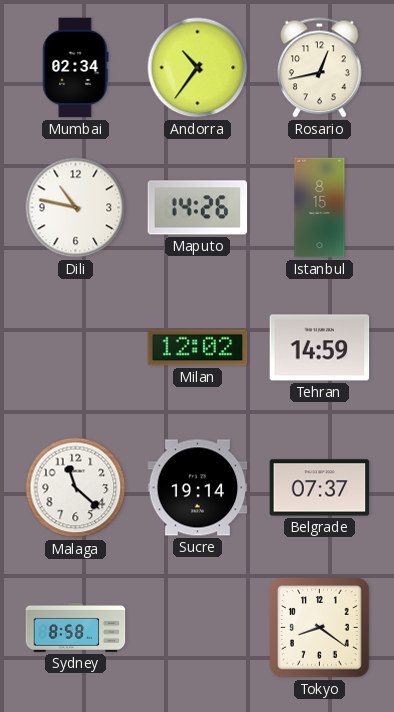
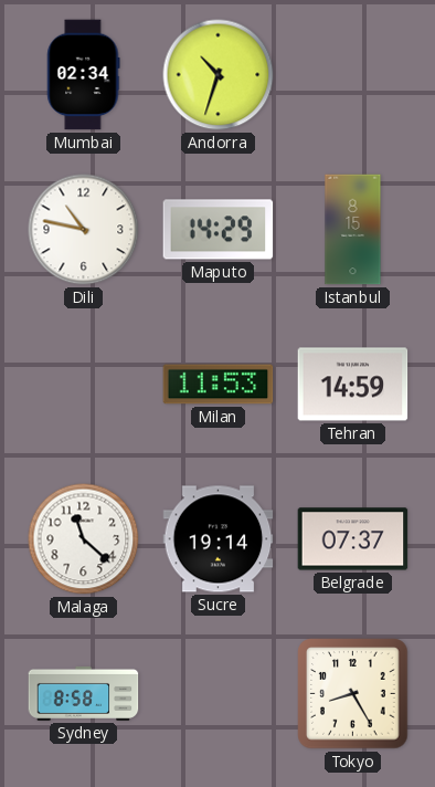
Andorra: 10:36 -> 10:33
Rosario: 12:43 -> none
Maputo: 14:26 -> 14:29
Milan: 12:02 -> 11:53
Tokyo: 8:21 -> 8:25
